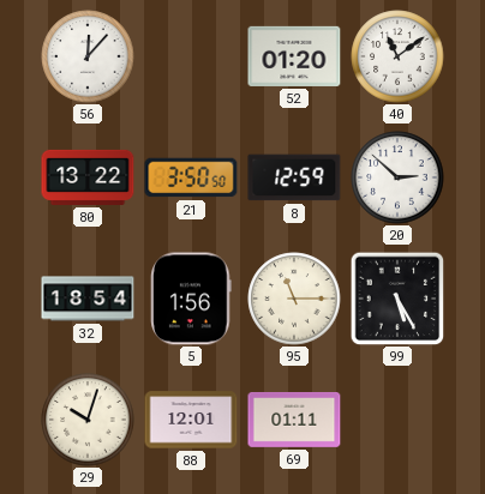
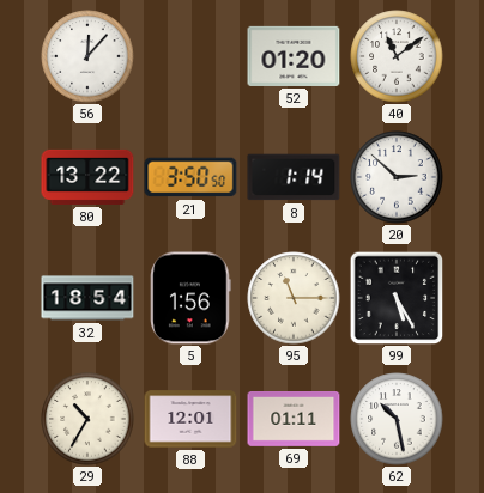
8: 12:59 -> 1:14
29: 10:03 -> 10:35
62: none -> 10:28
